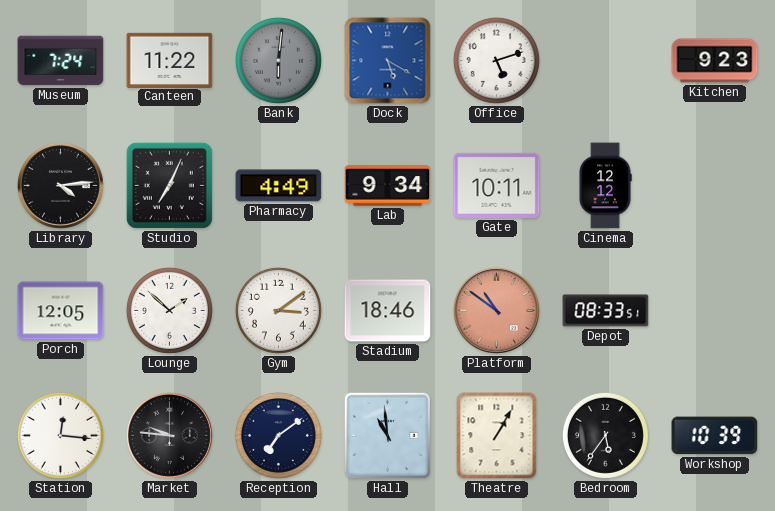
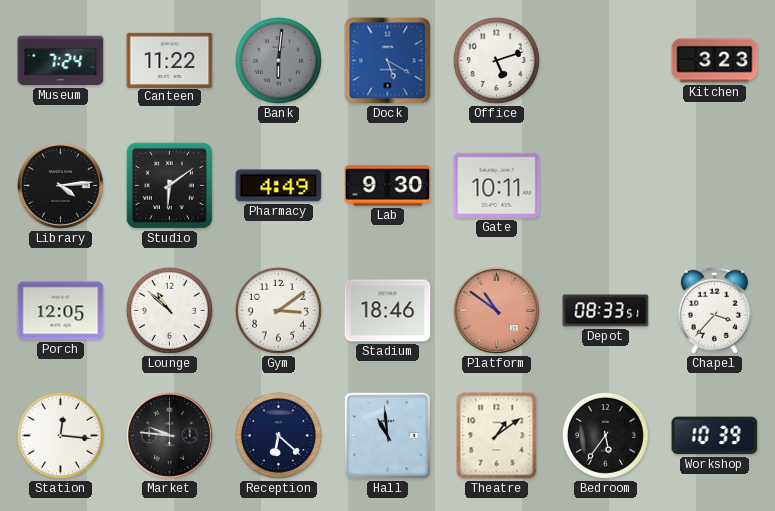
Kitchen: 9:23 -> 3:23
Studio: 7:04 -> 6:09
Lab: 9:34 -> 9:30
Cinema: 12:12 -> none
Lounge: 1:52 -> 10:52
Chapel: none -> 3:37
Reception: 7:09 -> 6:22
Theatre: 1:05 -> 1:09
